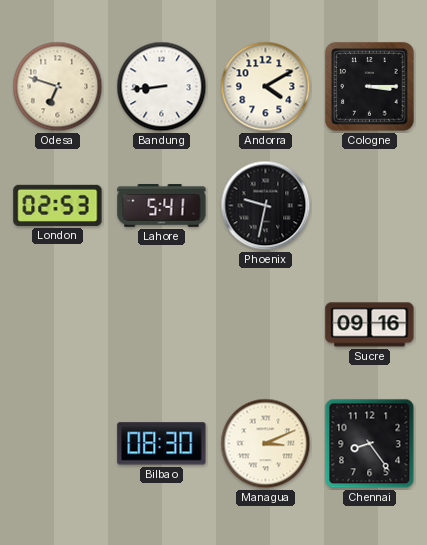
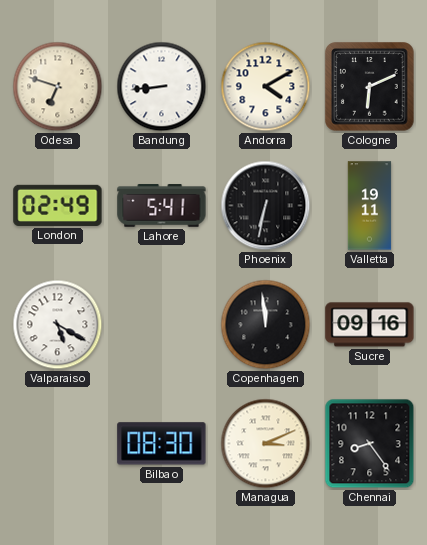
Cologne: 3:15 -> 6:11
London: 02:53 -> 02:49
Phoenix: 9:32 -> 6:32
Valletta: none -> 19:11
Valparaiso: none -> 5:20
Copenhagen: none -> 11:59
